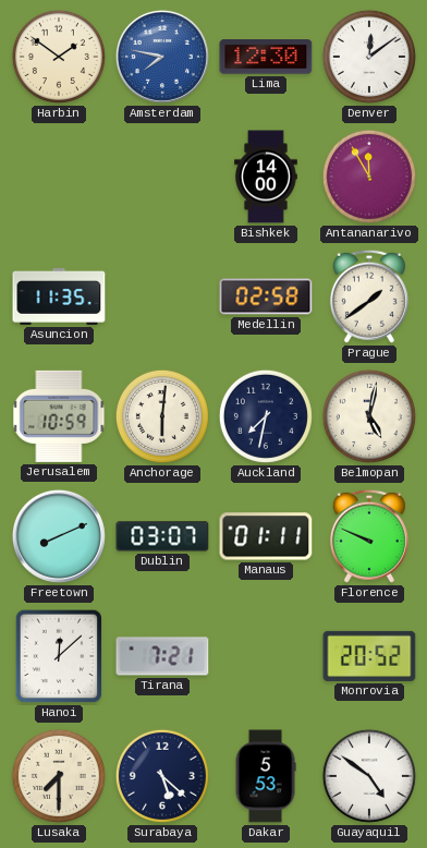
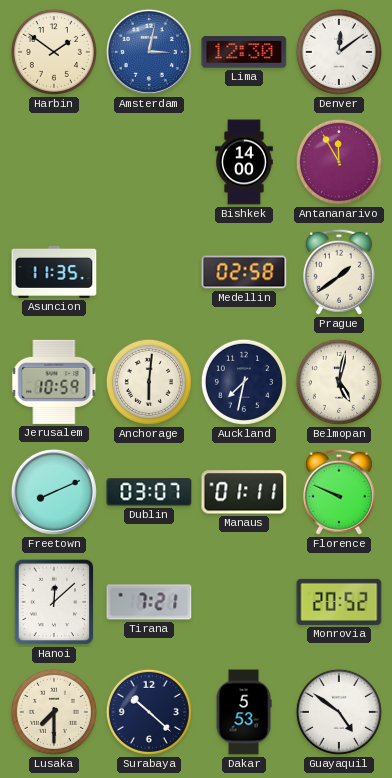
Amsterdam: 7:47 -> 3:02
Surabaya: 5:22 -> 10:22
